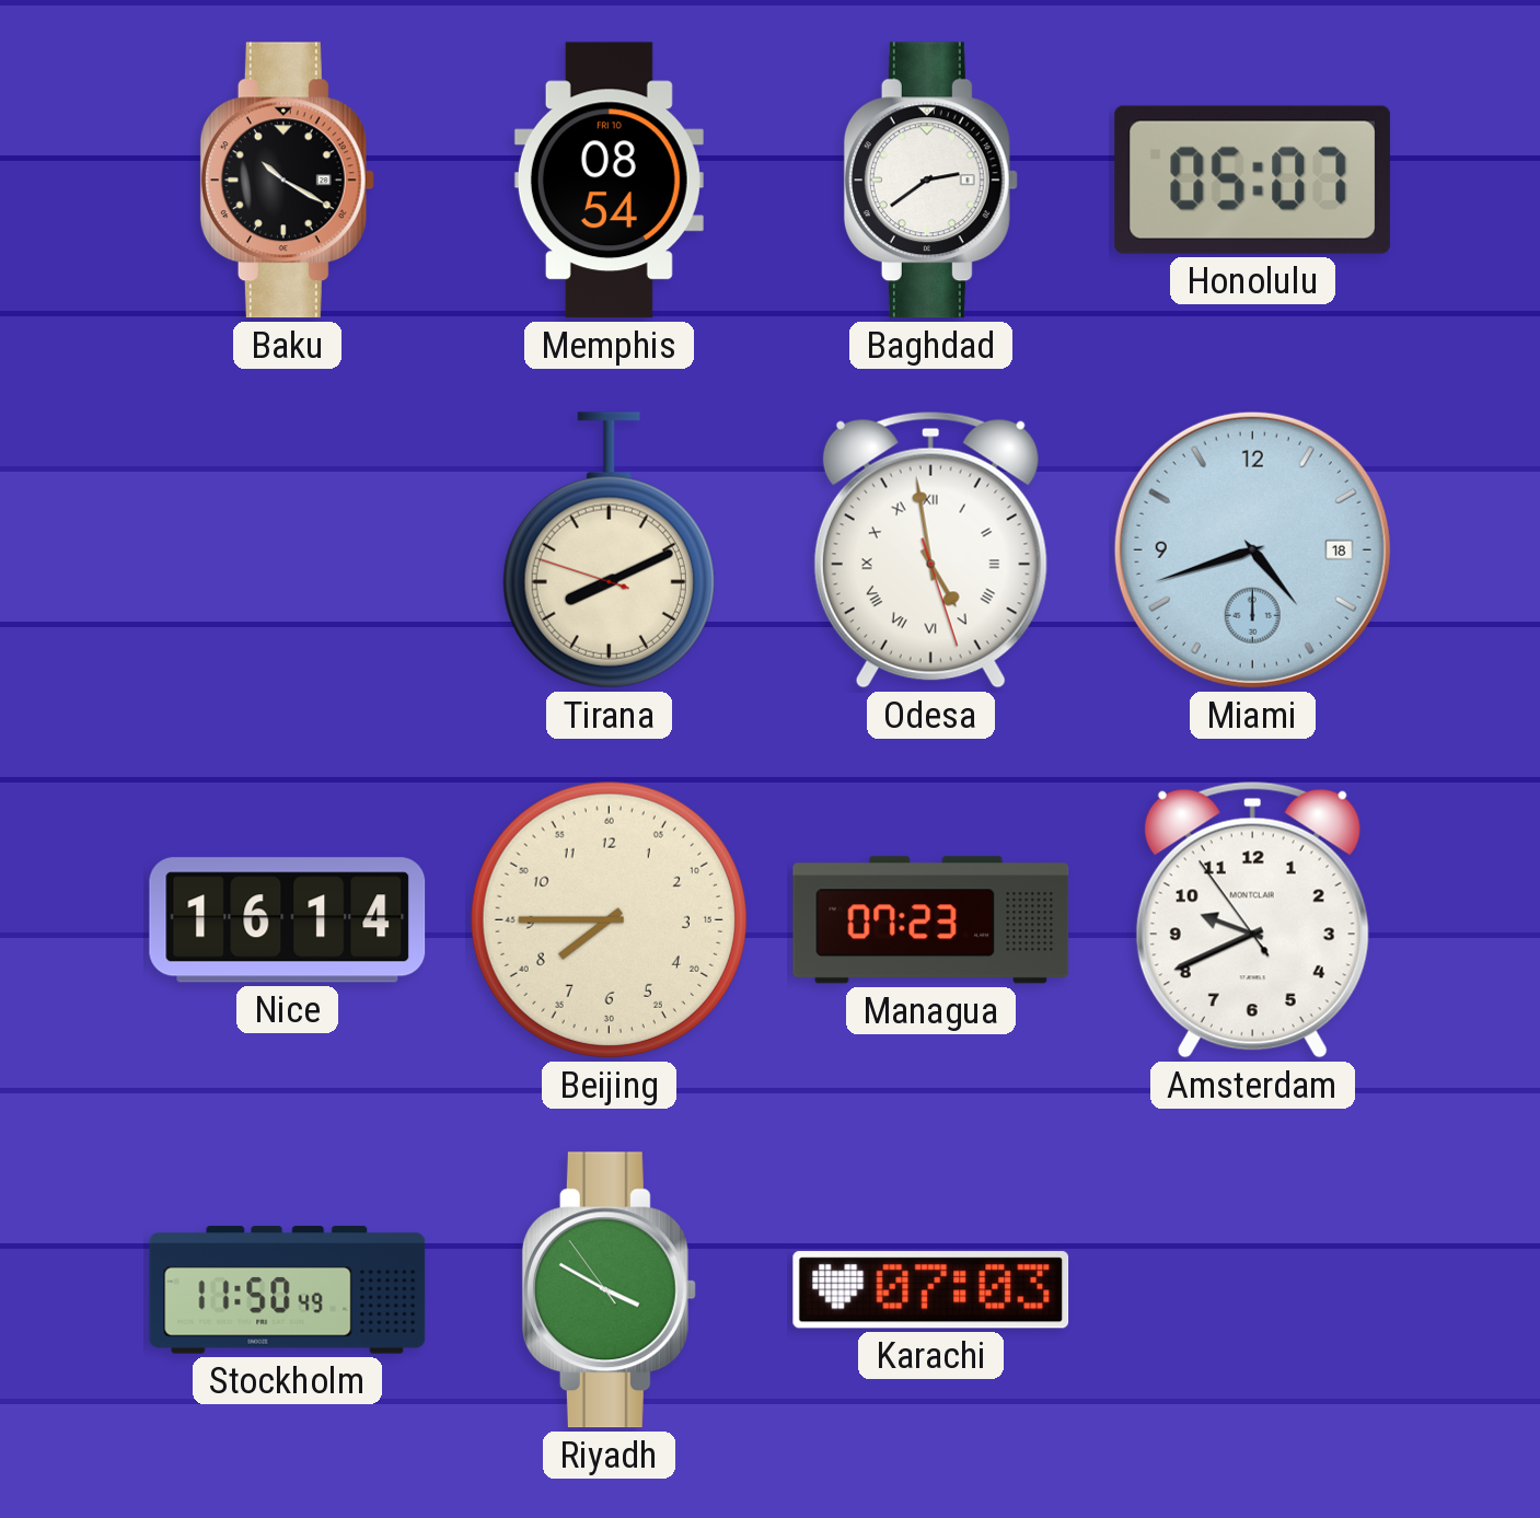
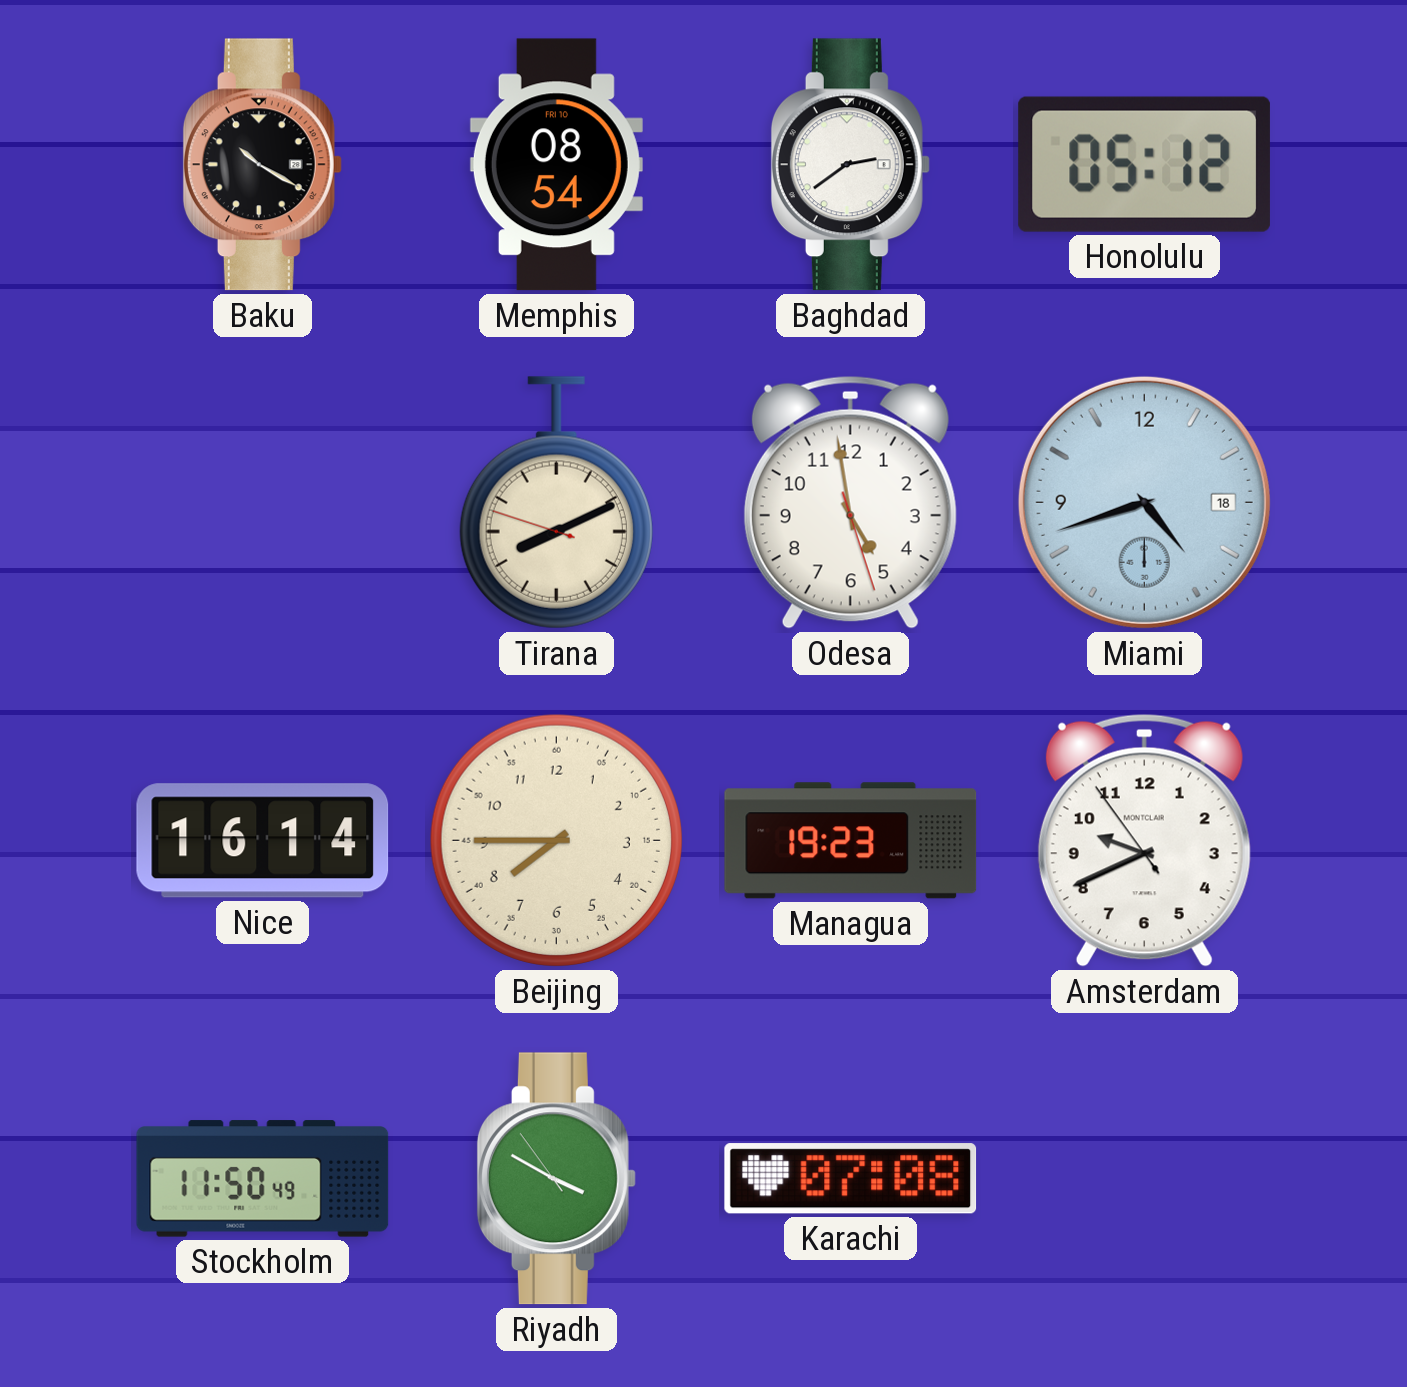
Honolulu: 05:07 -> 05:12
Odesa numerals: Roman -> Arabic
Managua: 07:23 -> 19:23
Karachi: 07:03 -> 07:08
